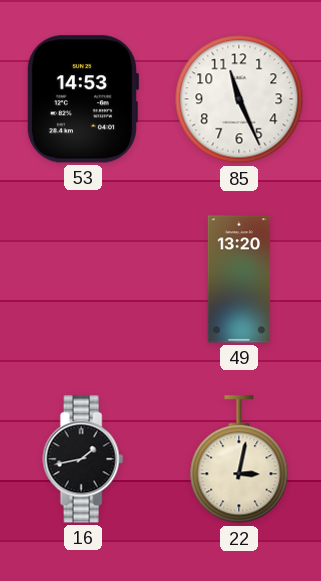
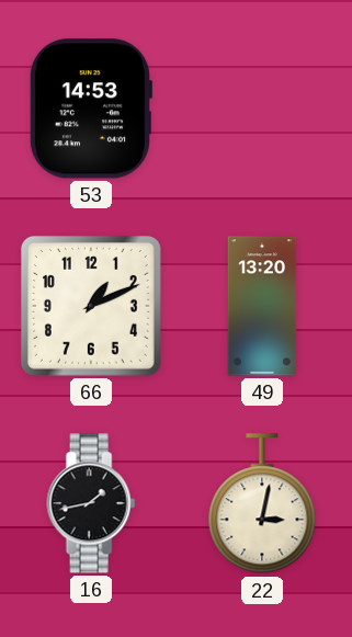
85: 11:26 -> none
66: none -> 1:11
